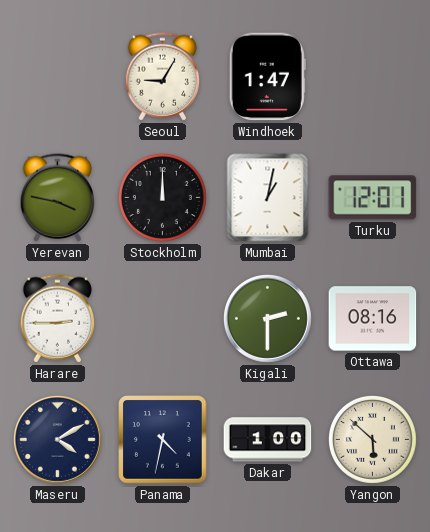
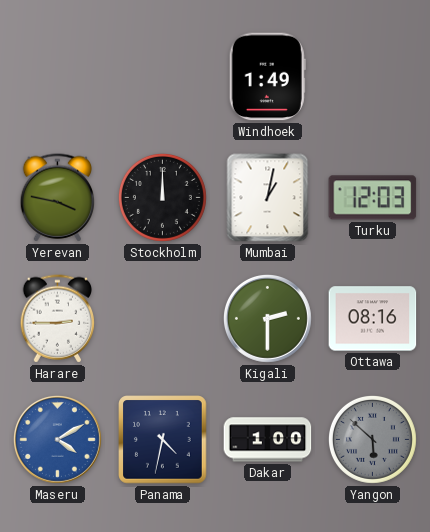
Seoul: 9:05 -> none
Windhoek: 1:47 -> 1:49
Turku: 12:01 -> 12:03
Maseru dial: navy -> blue
Yangon dial: cream -> grey
